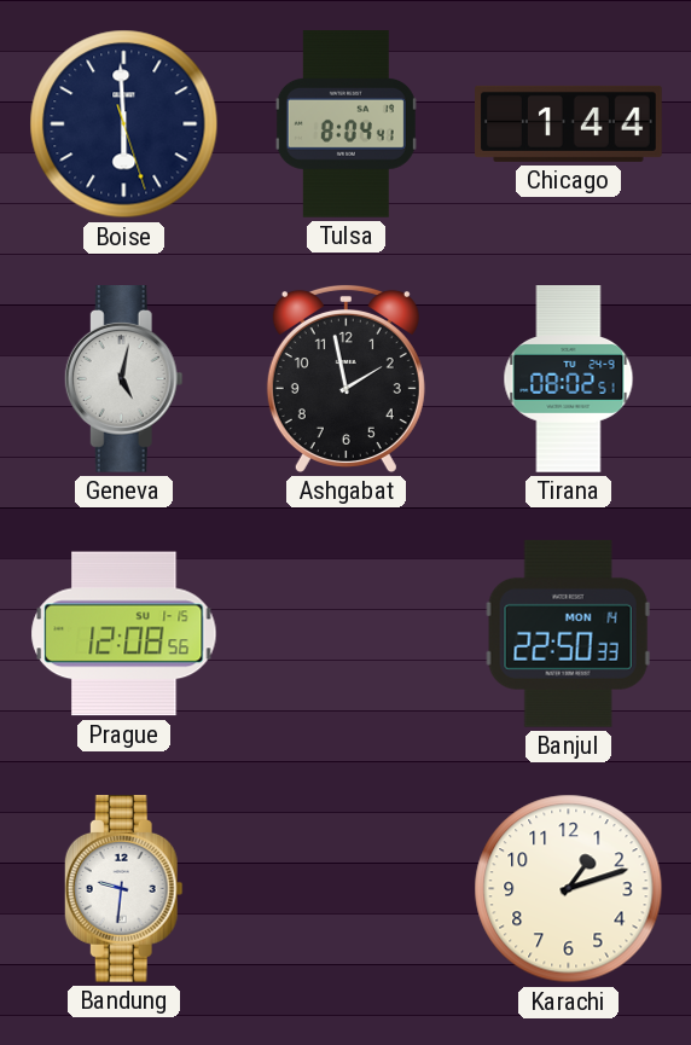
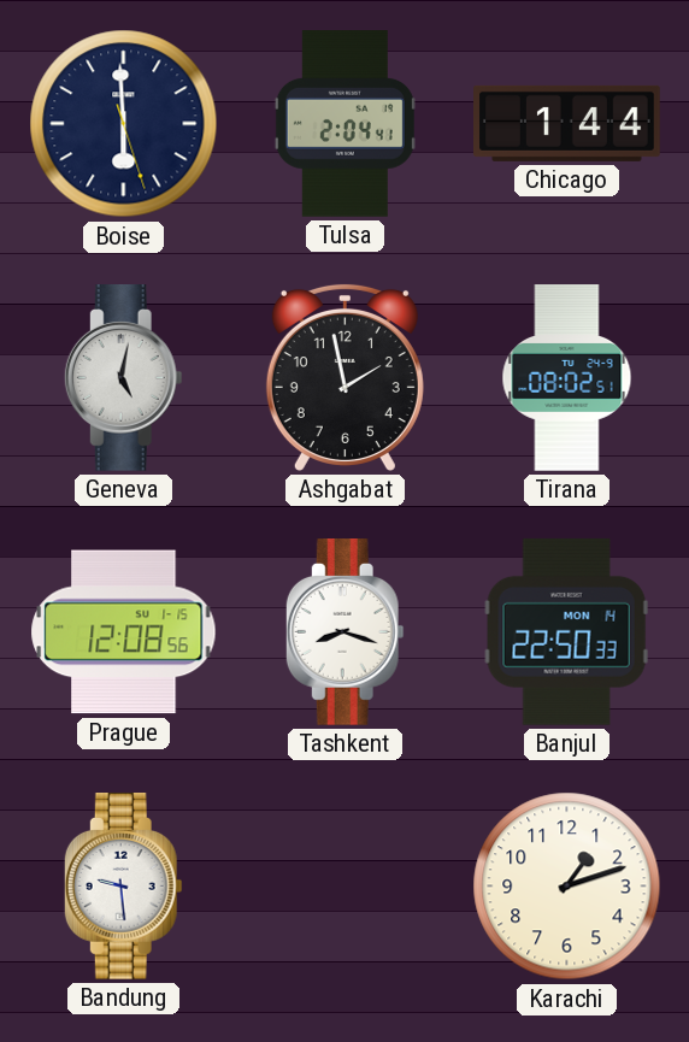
Tulsa: 8:04 -> 2:04
Tashkent: none -> 8:18
Bandung: 9:31 -> 9:29
